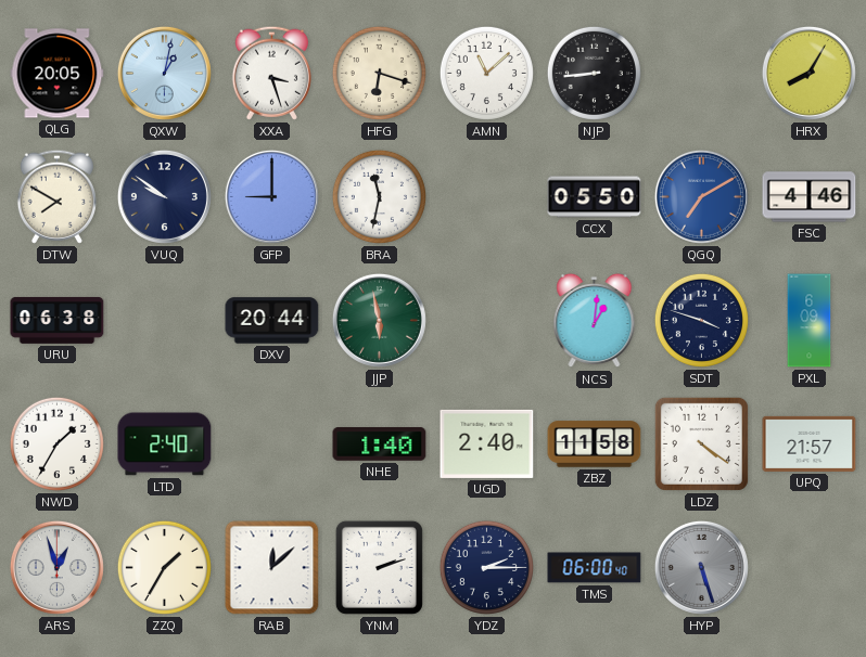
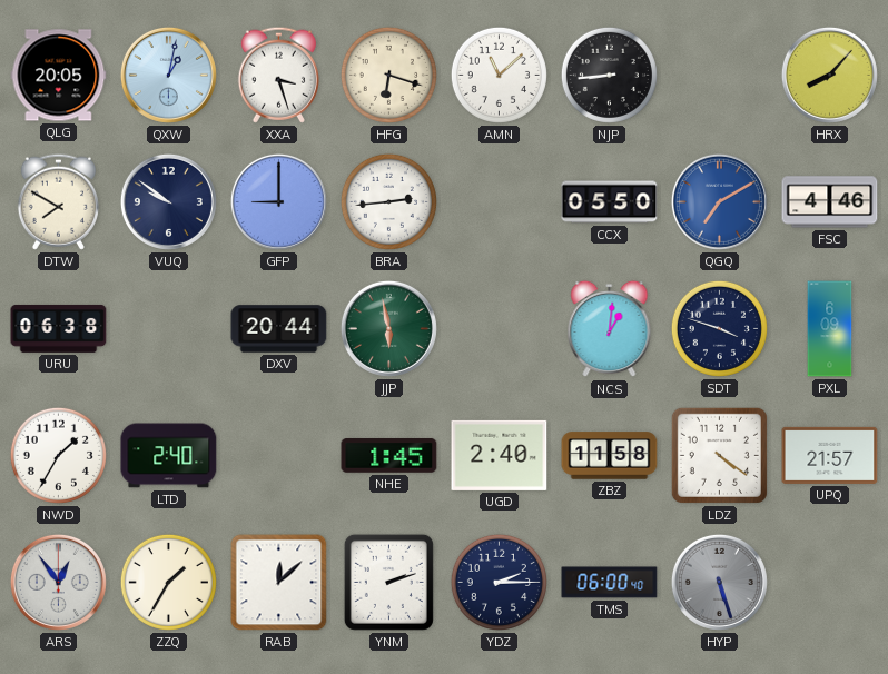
HRX: 8:05 -> 8:07
BRA: 11:32 -> 2:44
NHE: 1:40 -> 1:45
ARS: 12:57 -> 12:54
